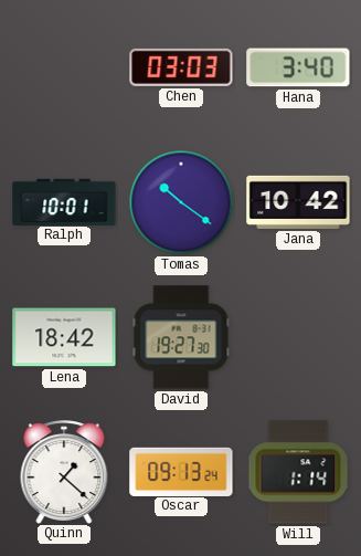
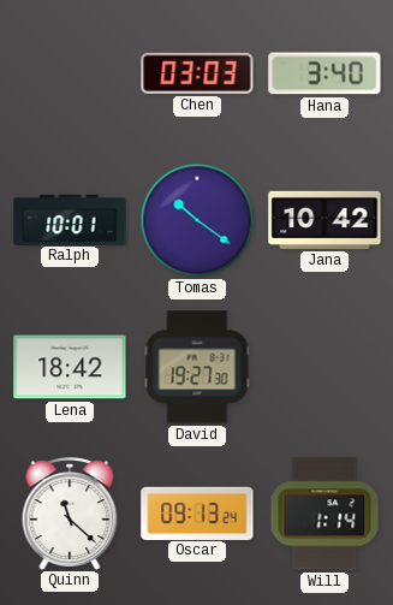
Quinn: 1:22 -> 11:22
